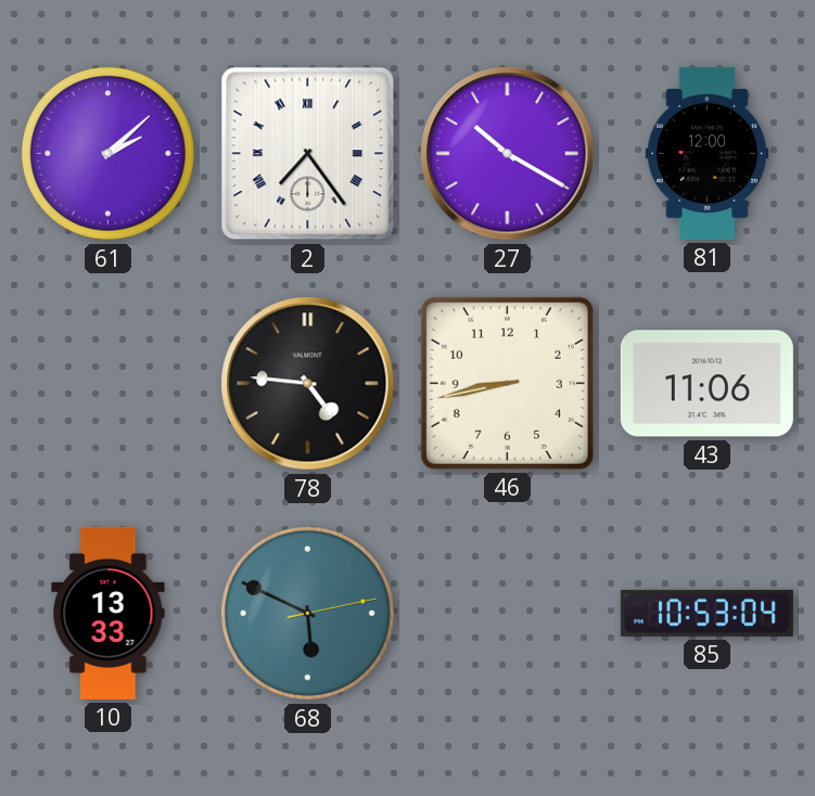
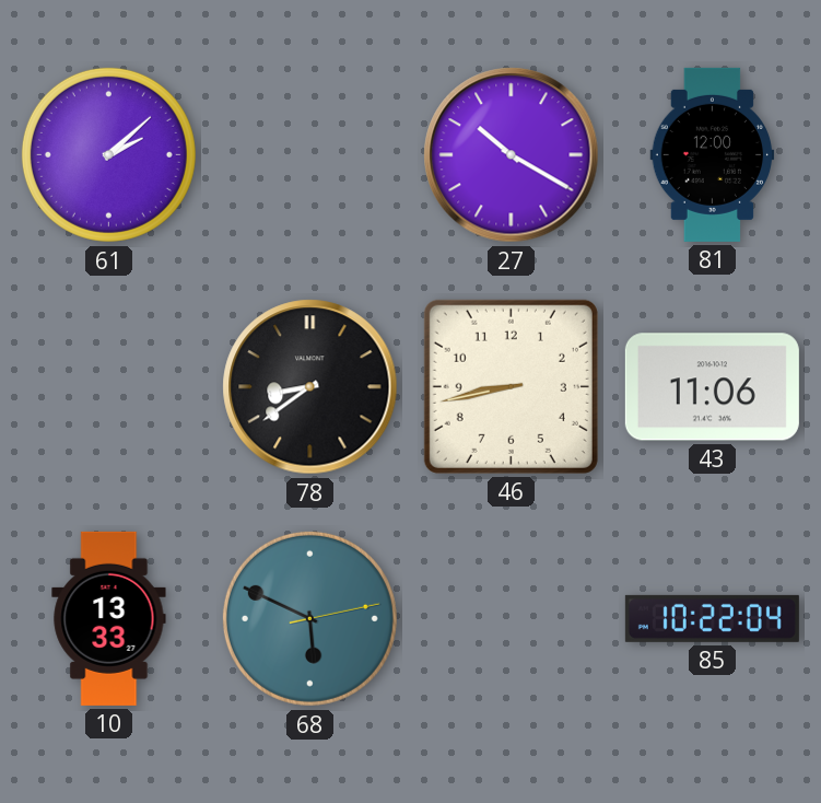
2: 7:24 -> none
78: 4:46 -> 8:39
85: 10:53 -> 10:22
